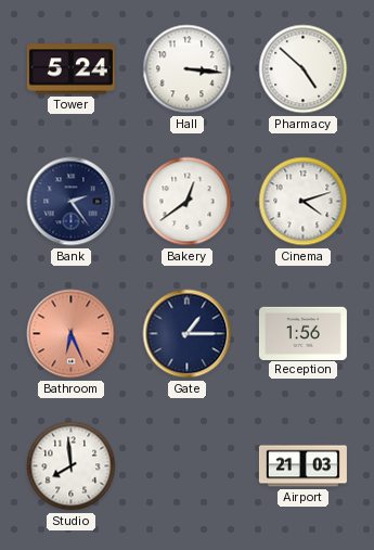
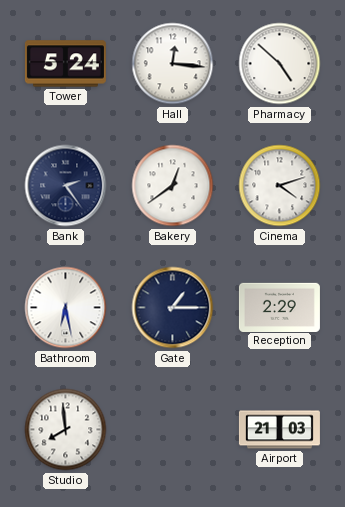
Hall: 3:16 -> 12:16
Bathroom: 6:26 -> 6:28
Bathroom dial: salmon -> white
Reception: 1:56 -> 2:29
